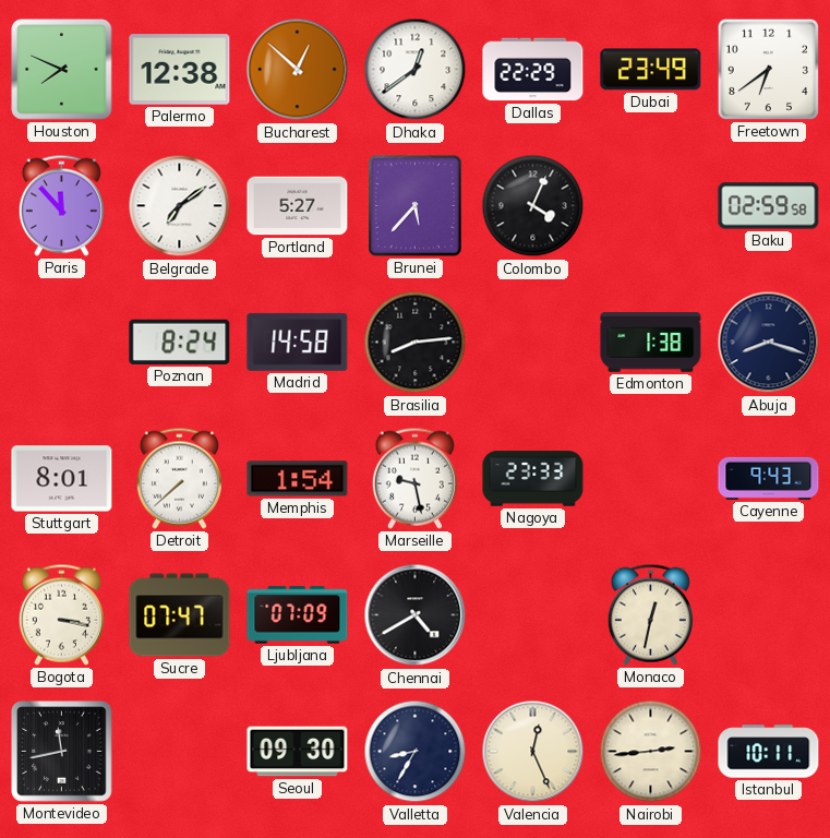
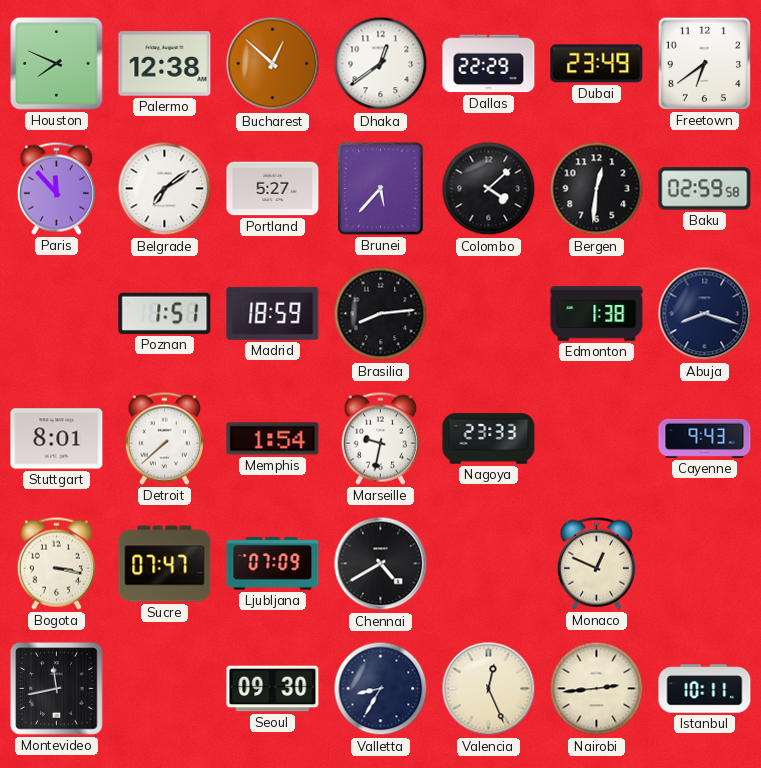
Colombo: 4:04 -> 4:08
Bergen: none -> 12:31
Poznan: 8:24 -> 1:51
Madrid: 14:58 -> 18:59
Marseille: 9:28 -> 9:32
Monaco: 12:32 -> 12:49
